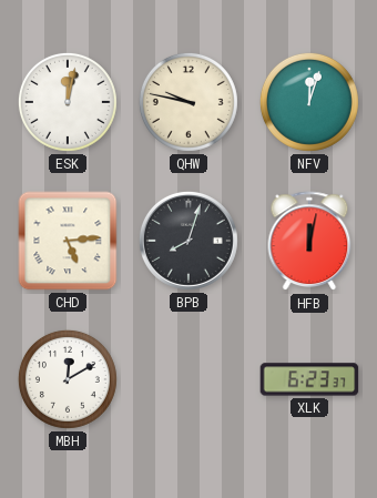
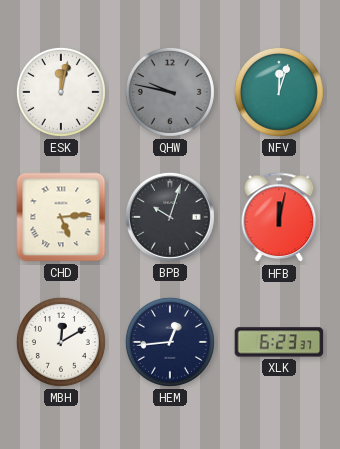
QHW dial: cream -> grey
BPB: 8:03 -> 10:03
HEM: none -> 12:44
